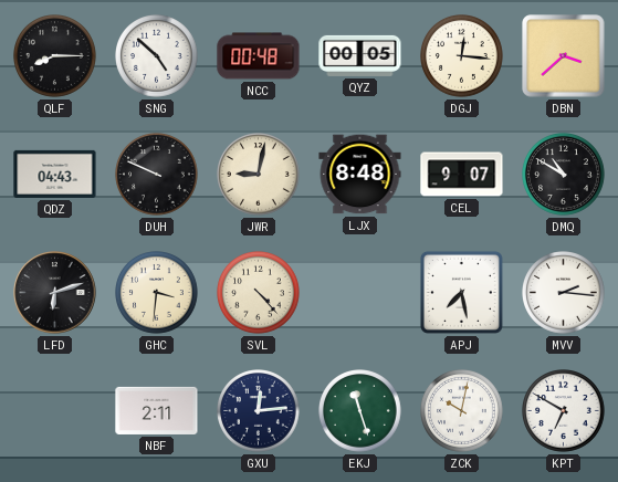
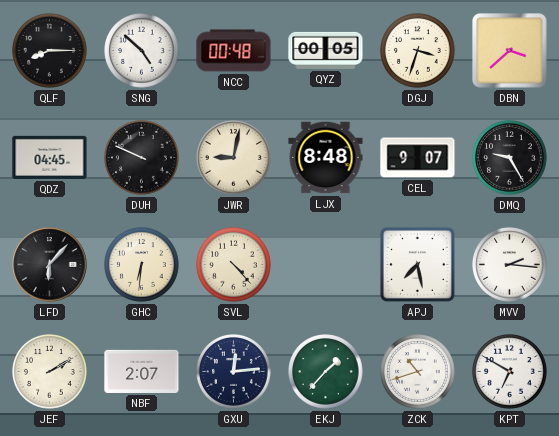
DGJ: 12:16 -> 3:33
QDZ: 04:43 -> 04:45
DMQ: 10:50 -> 9:25
LFD: 6:12 -> 6:07
GHC: 3:31 -> 6:31
JEF: none -> 2:10
NBF: 2:11 -> 2:07
EKJ: 11:27 -> 1:37
ZCK: 10:02 -> 10:42
